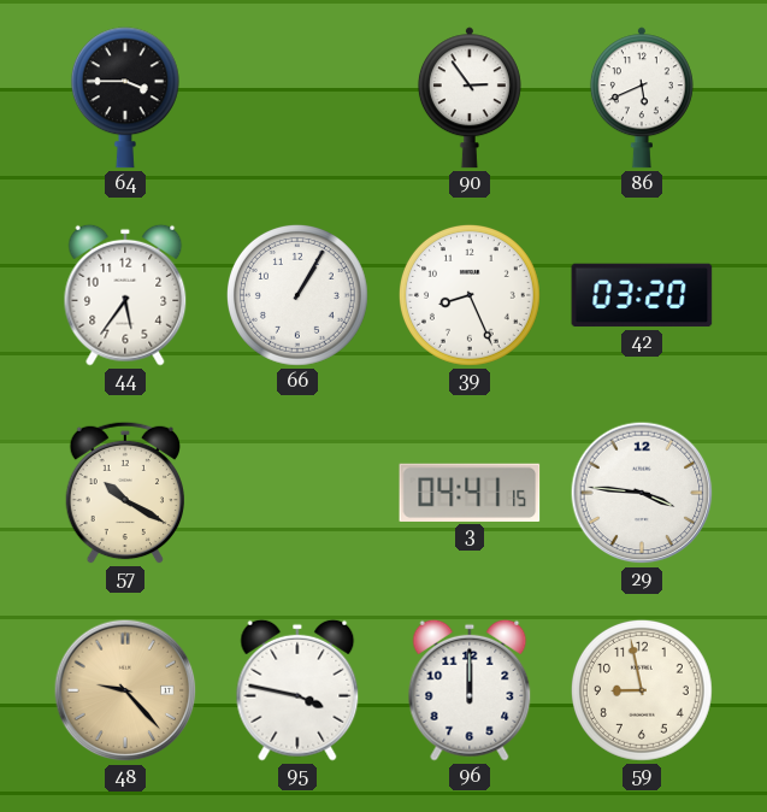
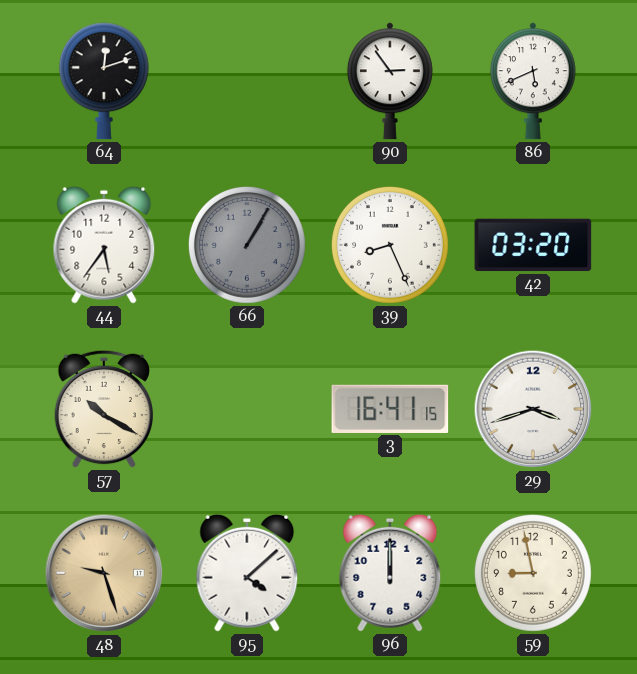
64: 3:45 -> 12:12
66 dial: white -> grey
3: 04:41 -> 16:41
29: 3:46 -> 3:42
48: 9:23 -> 9:27
95: 3:47 -> 4:08
